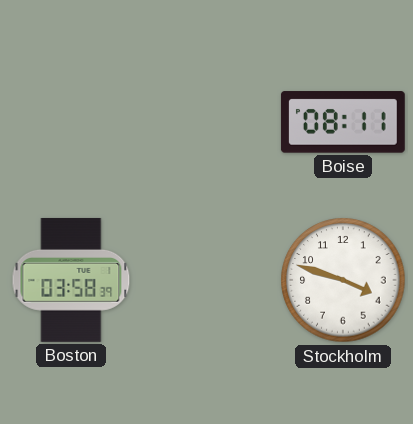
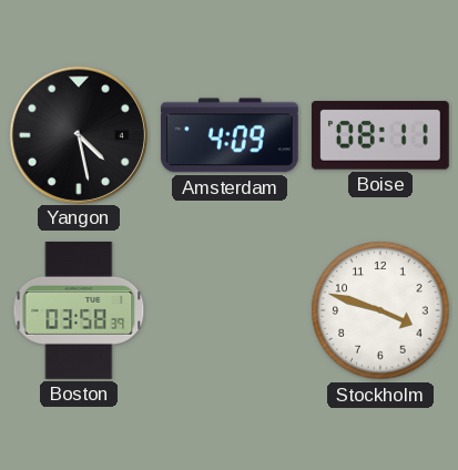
Yangon: none -> 4:28
Amsterdam: none -> 4:09
